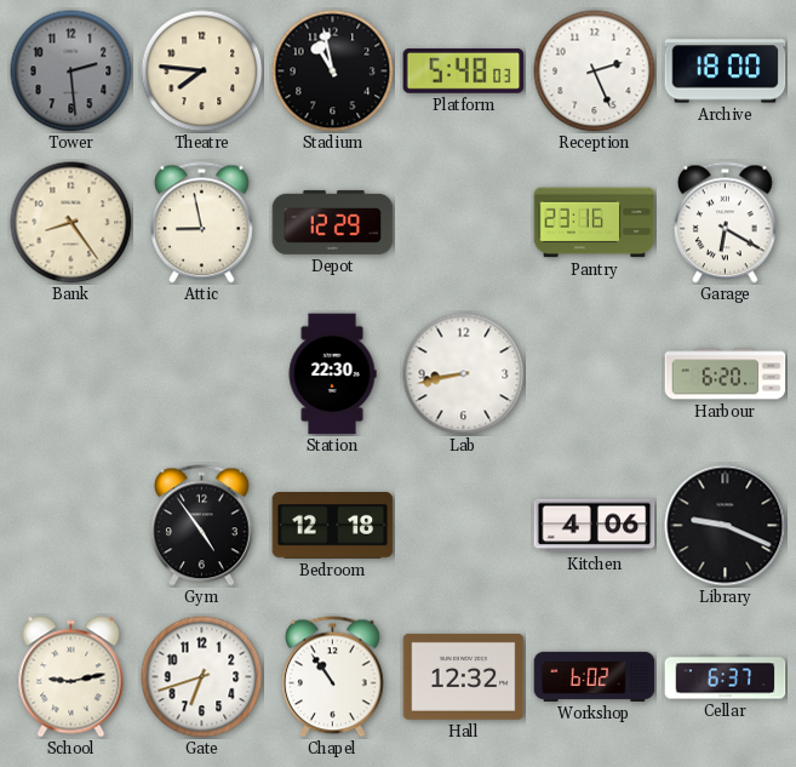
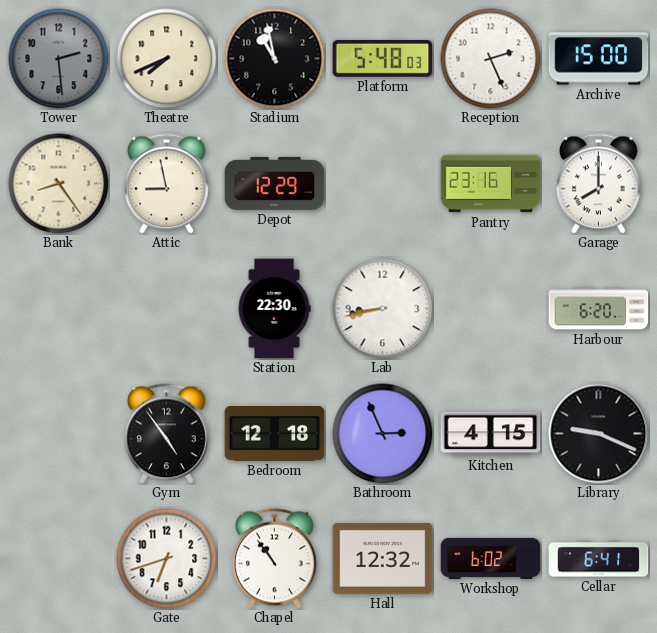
Theatre: 7:46 -> 7:41
Archive: 18:00 -> 15:00
Garage: 6:20 -> 8:00
Bathroom: none -> 2:56
Kitchen: 4:06 -> 4:15
School: 9:13 -> none
Cellar: 6:37 -> 6:41
